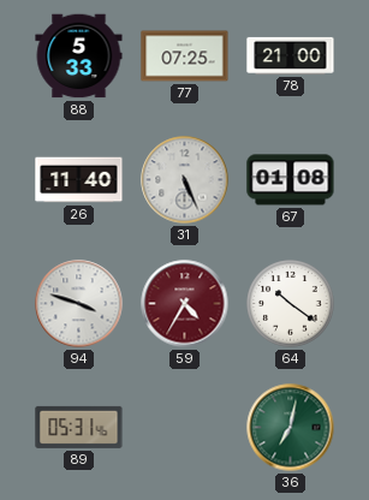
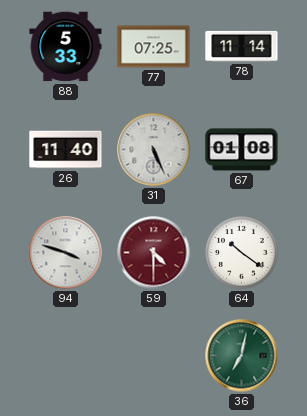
78: 21:00 -> 11:14
59: 4:35 -> 4:30
89: 05:31 -> none
